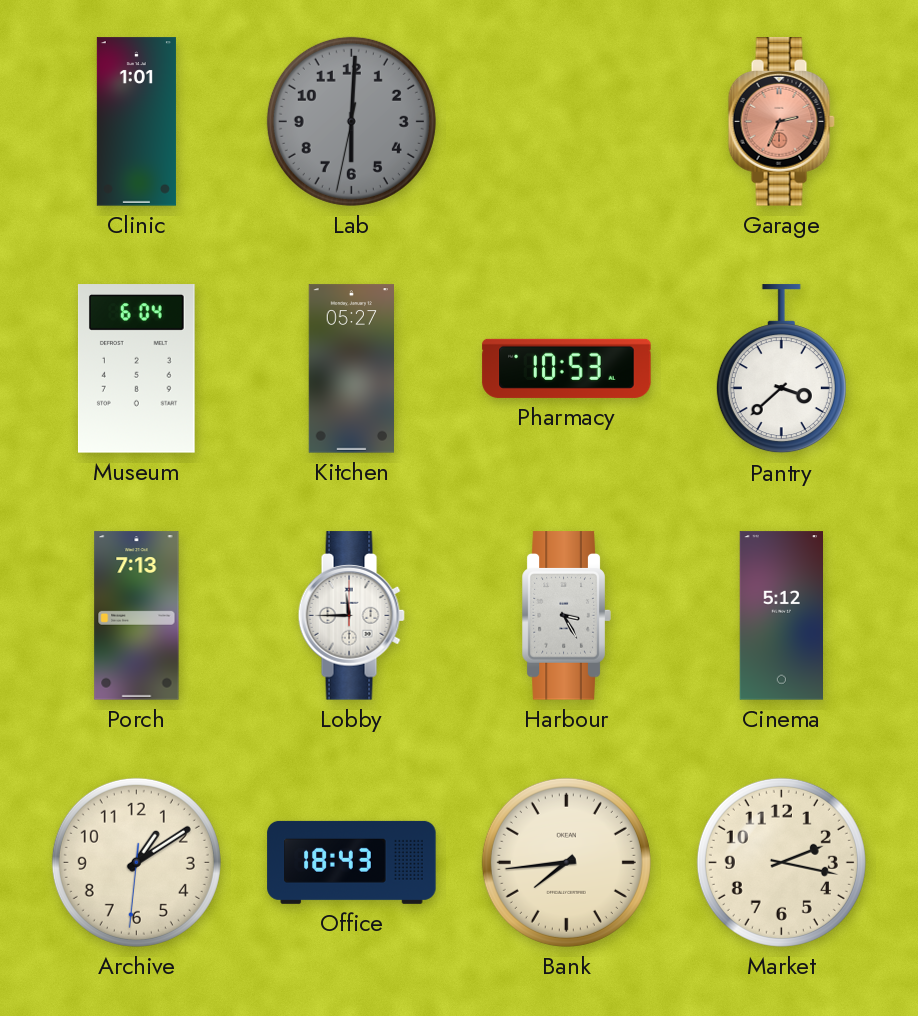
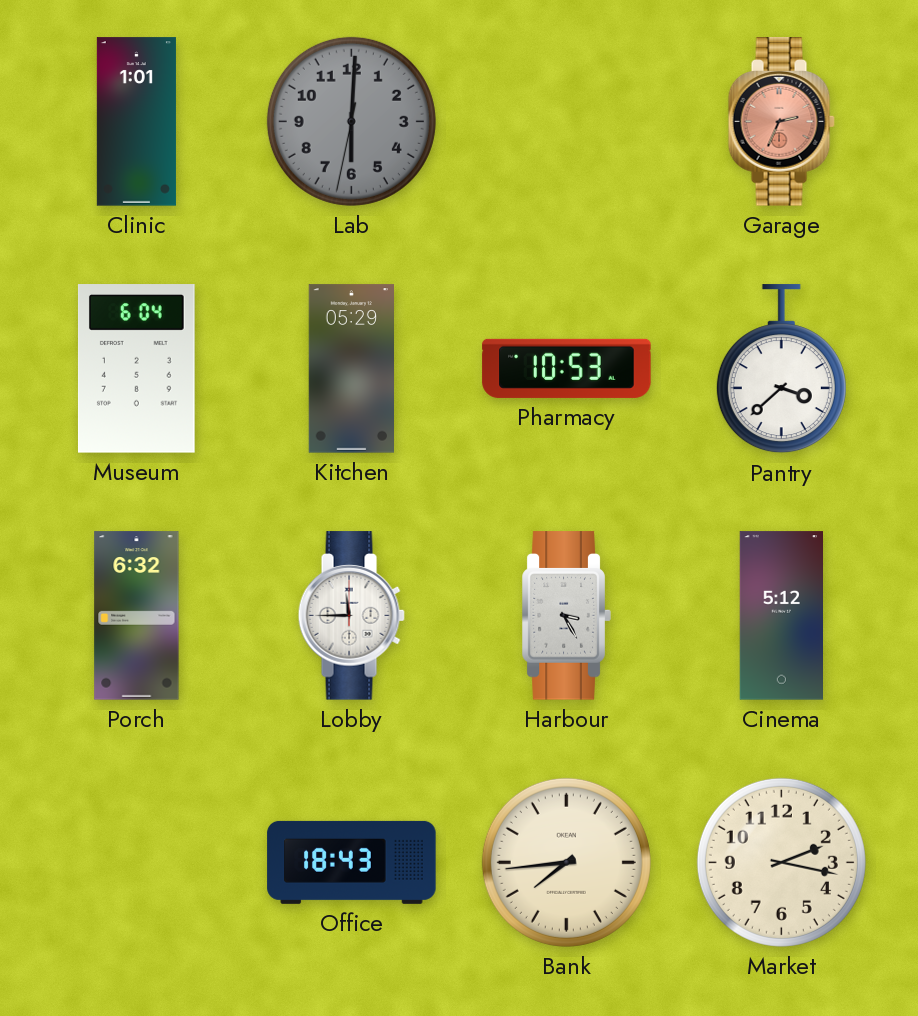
Kitchen: 05:27 -> 05:29
Porch: 7:13 -> 6:32
Archive: 1:09 -> none
